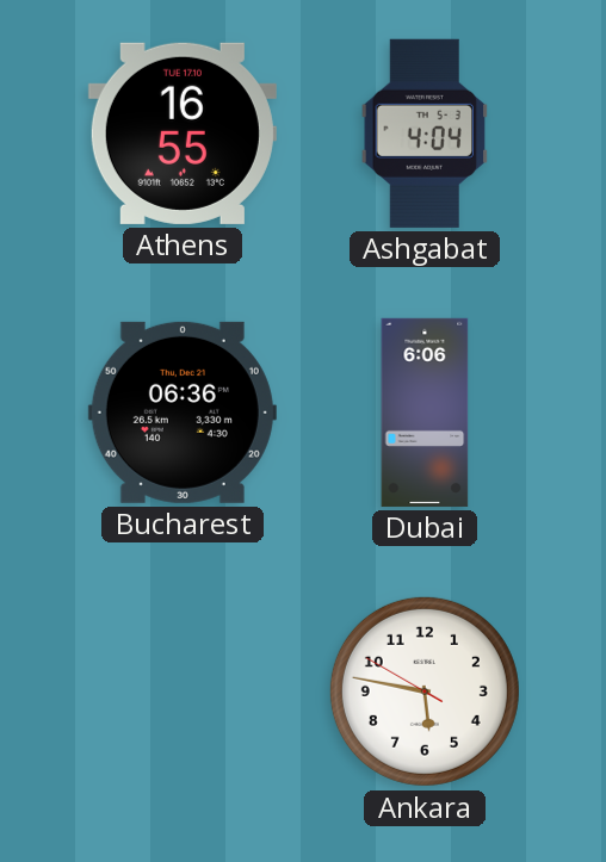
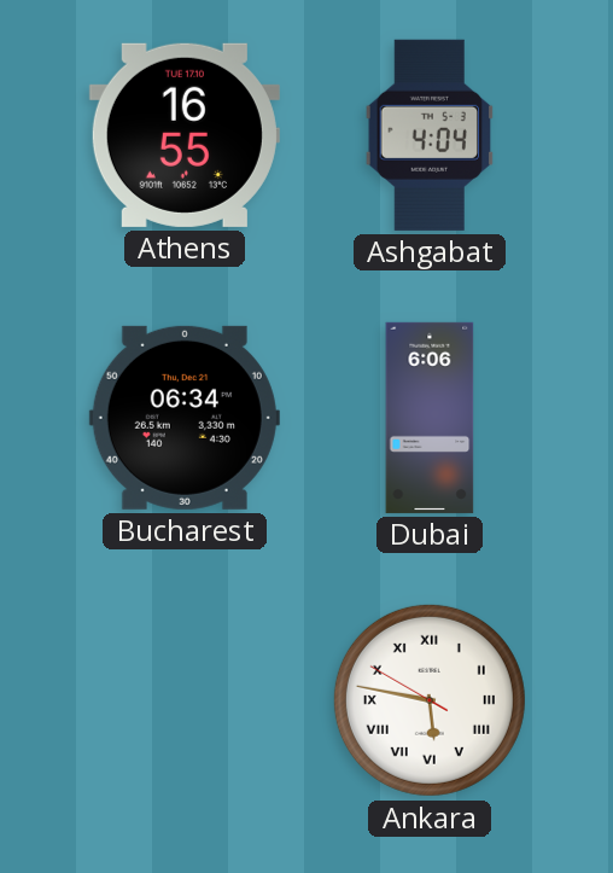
Bucharest: 06:36 -> 06:34
Ankara numerals: Arabic -> Roman
